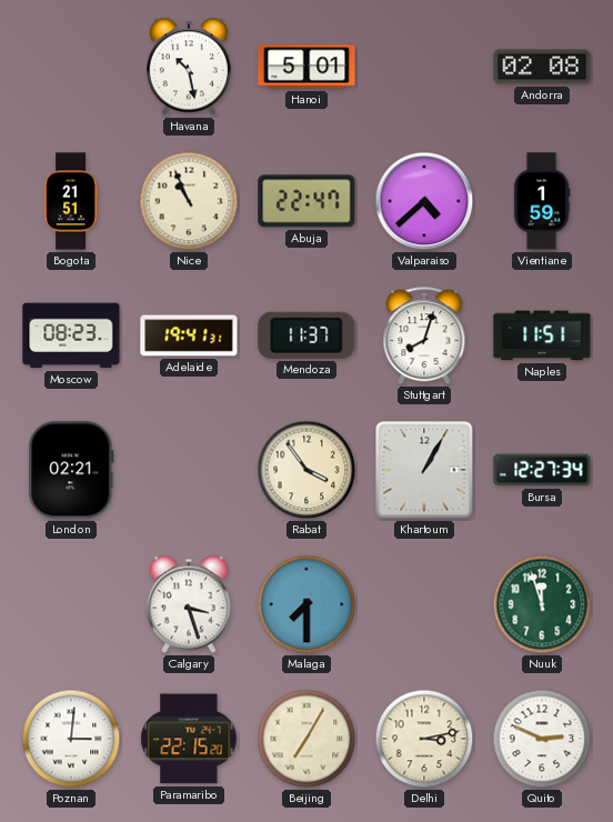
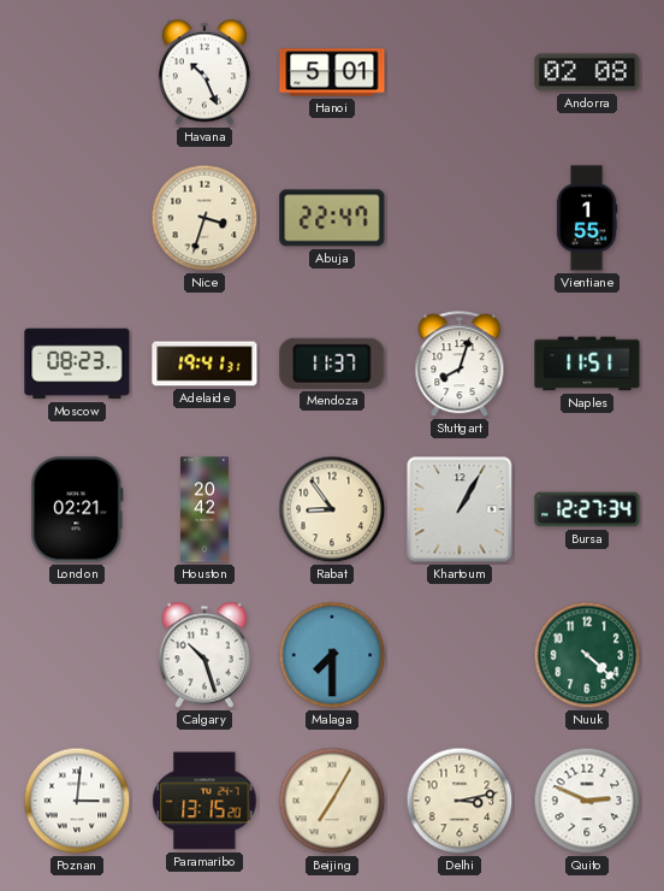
Havana: 10:28 -> 10:26
Bogota: 21:51 -> none
Nice: 10:56 -> 3:33
Valparaiso: 4:38 -> none
Vientiane: 1:59 -> 1:55
Houston: none -> 20:42
Rabat: 3:54 -> 8:54
Calgary: 3:27 -> 10:27
Nuuk: 11:57 -> 4:22
Paramaribo: 22:15 -> 13:15
